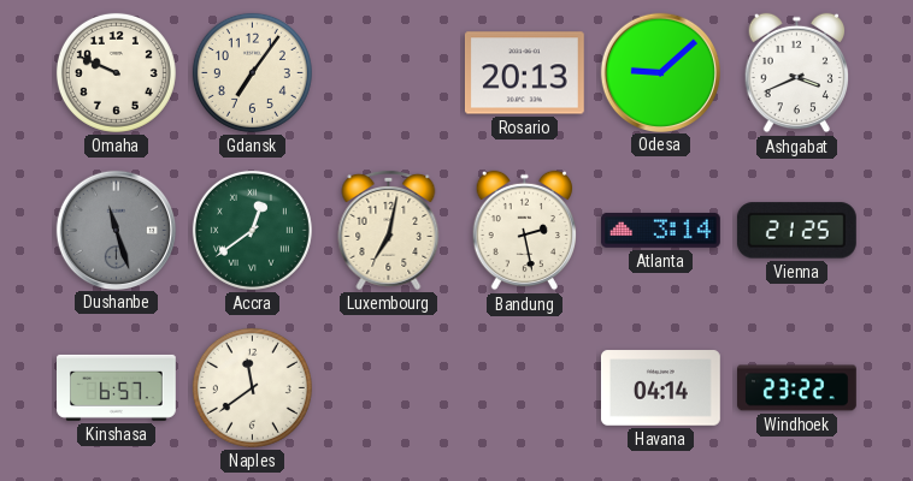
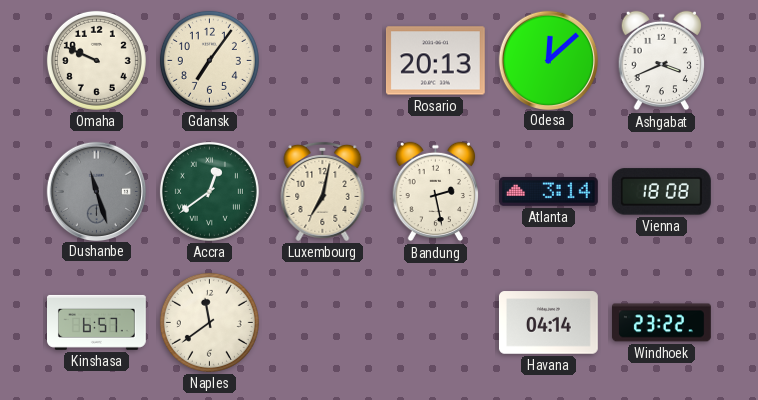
Odesa: 9:08 -> 12:08
Vienna: 21:25 -> 18:08
